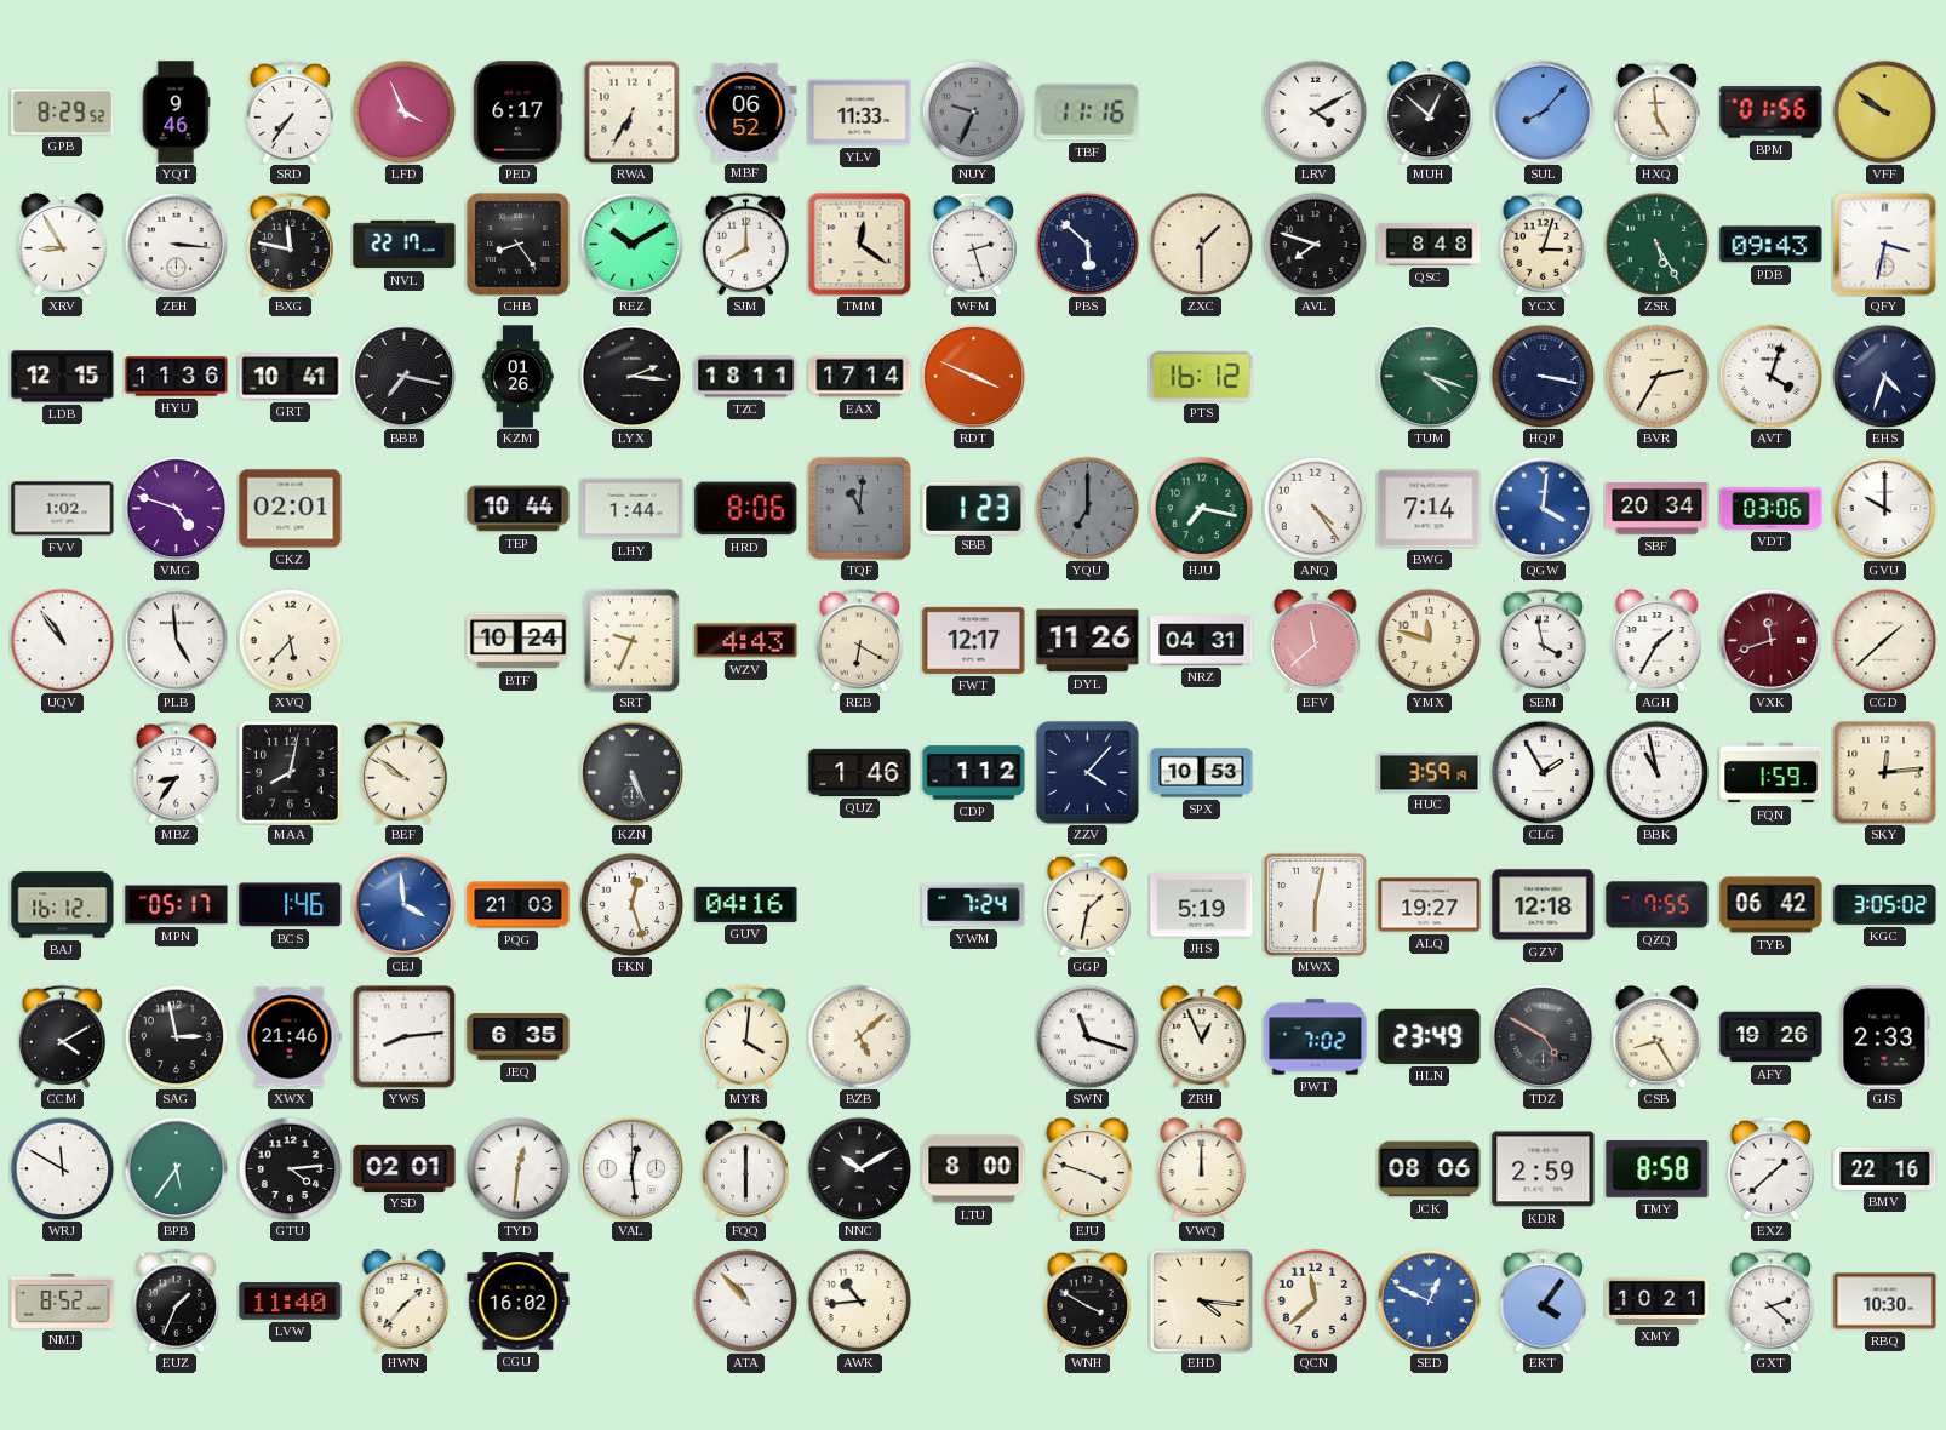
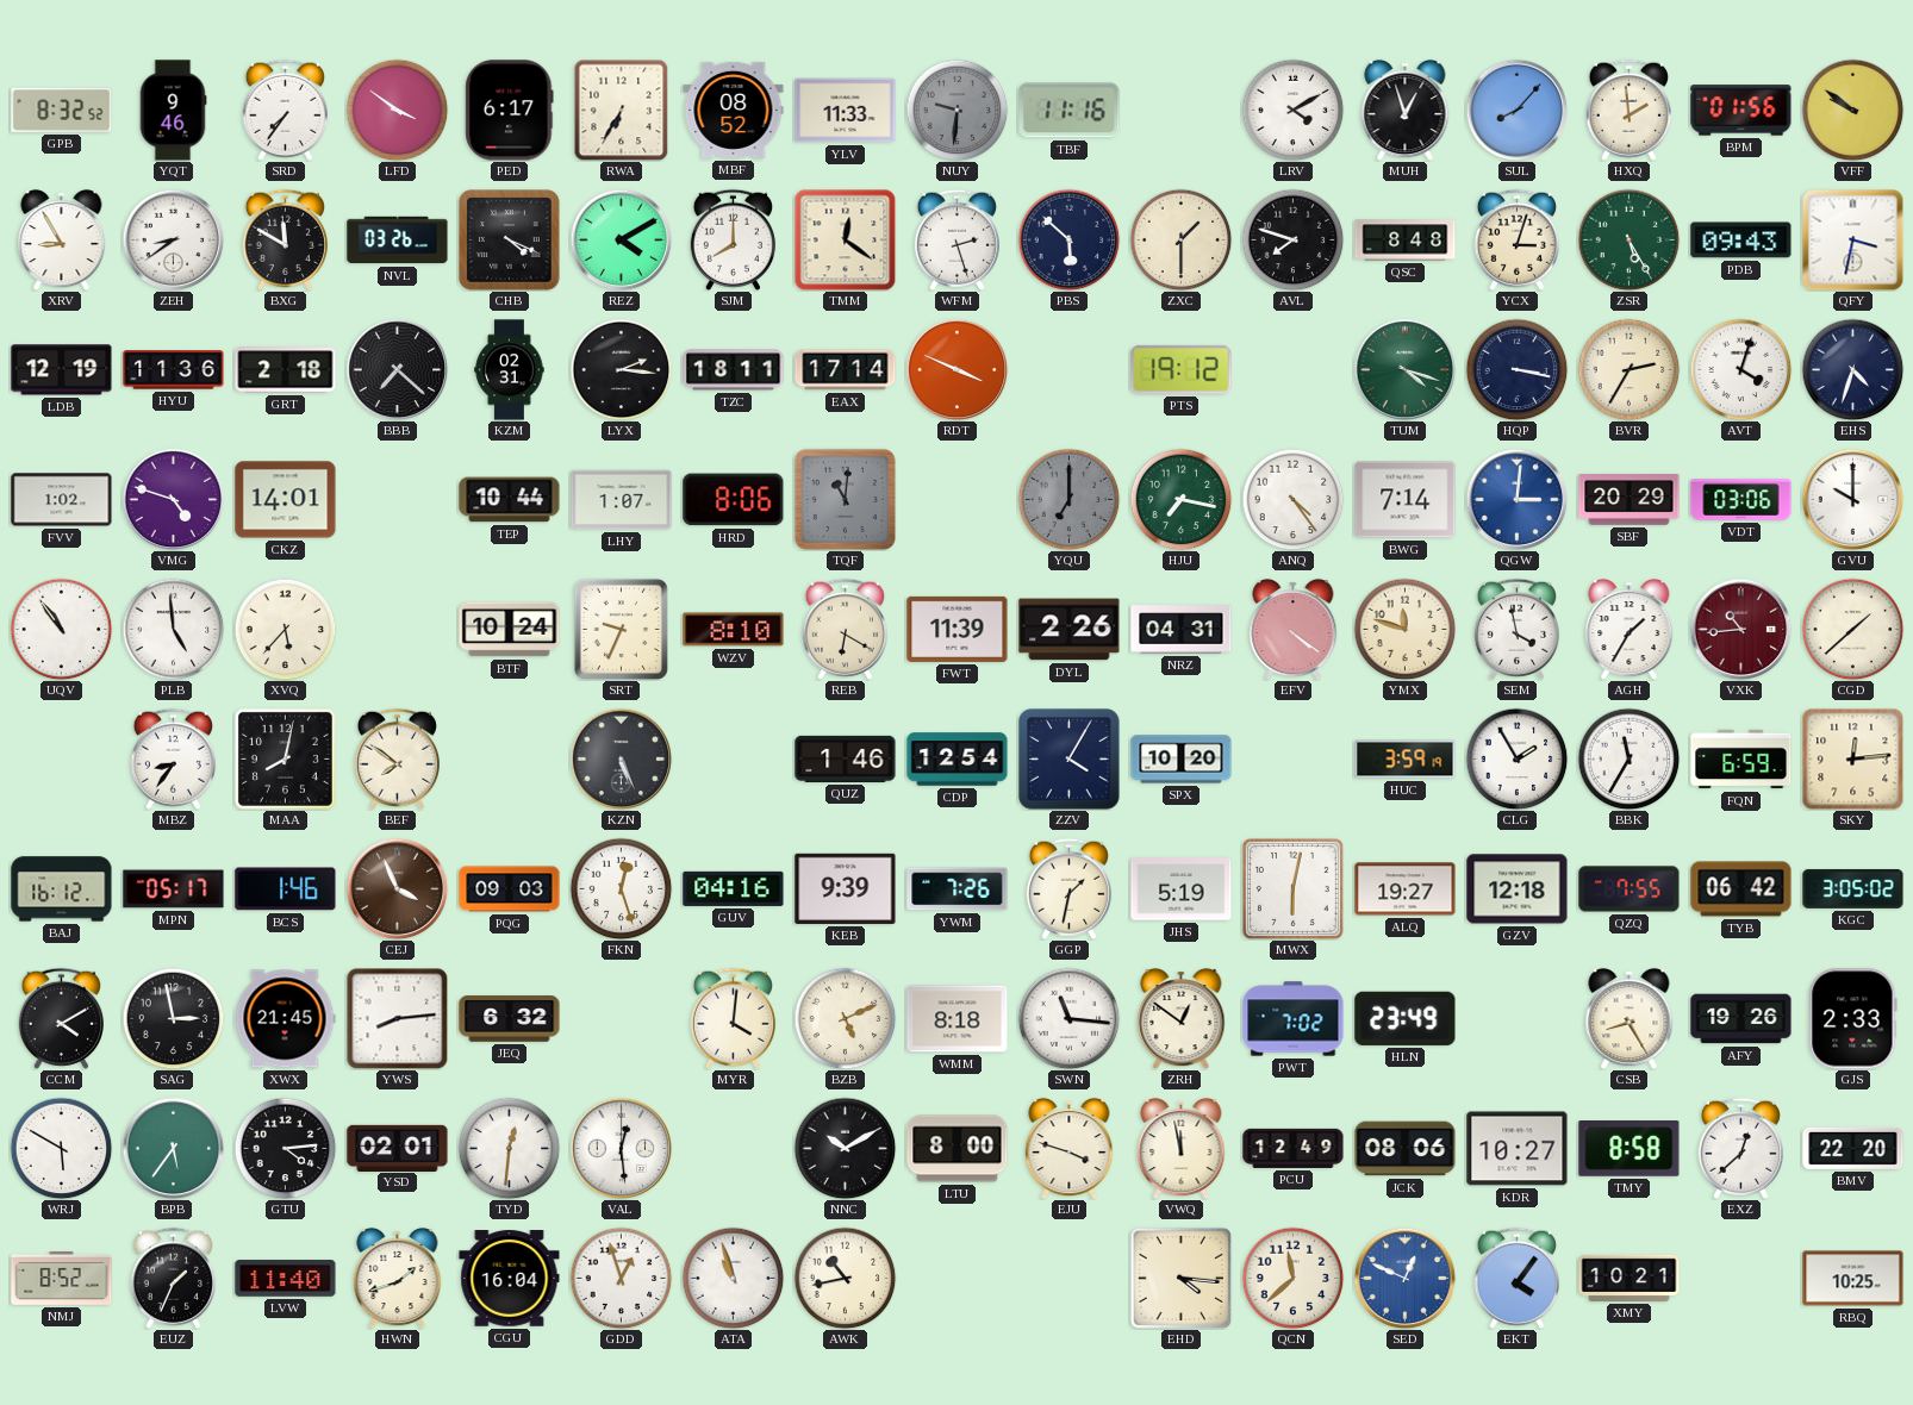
GPB: 8:29 -> 8:32
LFD: 3:56 -> 3:51
MBF: 06:52 -> 08:52
NUY: 9:34 -> 9:31
MUH: 12:52 -> 12:57
HXQ: 4:59 -> 1:59
ZEH: 3:16 -> 8:39
BXG: 11:47 -> 11:50
NVL: 22:17 -> 03:26
CHB: 8:24 -> 4:19
REZ: 10:10 -> 4:10
LDB: 12:15 -> 12:19
GRT: 10:41 -> 2:18
BBB: 7:17 -> 7:22
KZM: 01:26 -> 02:31
PTS: 16:12 -> 19:12
CKZ: 02:01 -> 14:01
LHY: 1:44 -> 1:07
SBB: 1:23 -> none
QGW: 4:01 -> 3:01
SBF: 20:34 -> 20:29
WZV: 4:43 -> 8:10
FWT: 12:17 -> 11:39
DYL: 11:26 -> 2:26
EFV: 11:38 -> 4:21
VXK: 11:42 -> 10:44
BEF: 9:51 -> 7:51
CDP: 1:12 -> 12:54
ZZV: 4:07 -> 4:05
SPX: 10:53 -> 10:20
BBK: 10:58 -> 11:35
FQN: 1:59 -> 6:59
CEJ: 3:59 -> 3:56
CEJ dial: blue -> brown
PQG: 21:03 -> 09:03
KEB: none -> 9:39
YWM: 7:24 -> 7:26
XWX: 21:46 -> 21:45
JEQ: 6:35 -> 6:32
BZB: 5:08 -> 5:11
WMM: none -> 8:18
SWN: 11:18 -> 11:16
ZRH: 12:56 -> 12:51
TDZ: 4:50 -> none
WRJ: 11:50 -> 5:50
FQQ: 6:00 -> none
VWQ: 12:00 -> 11:58
PCU: none -> 12:49
KDR: 2:59 -> 10:27
EXZ: 1:38 -> 12:38
BMV: 22:16 -> 22:20
HWN: 1:37 -> 1:42
CGU: 16:02 -> 16:04
GDD: none -> 12:57
ATA: 10:53 -> 10:57
AWK: 10:44 -> 10:43
WNH: 3:50 -> none
GXT: 2:22 -> none
RBQ: 10:30 -> 10:25
